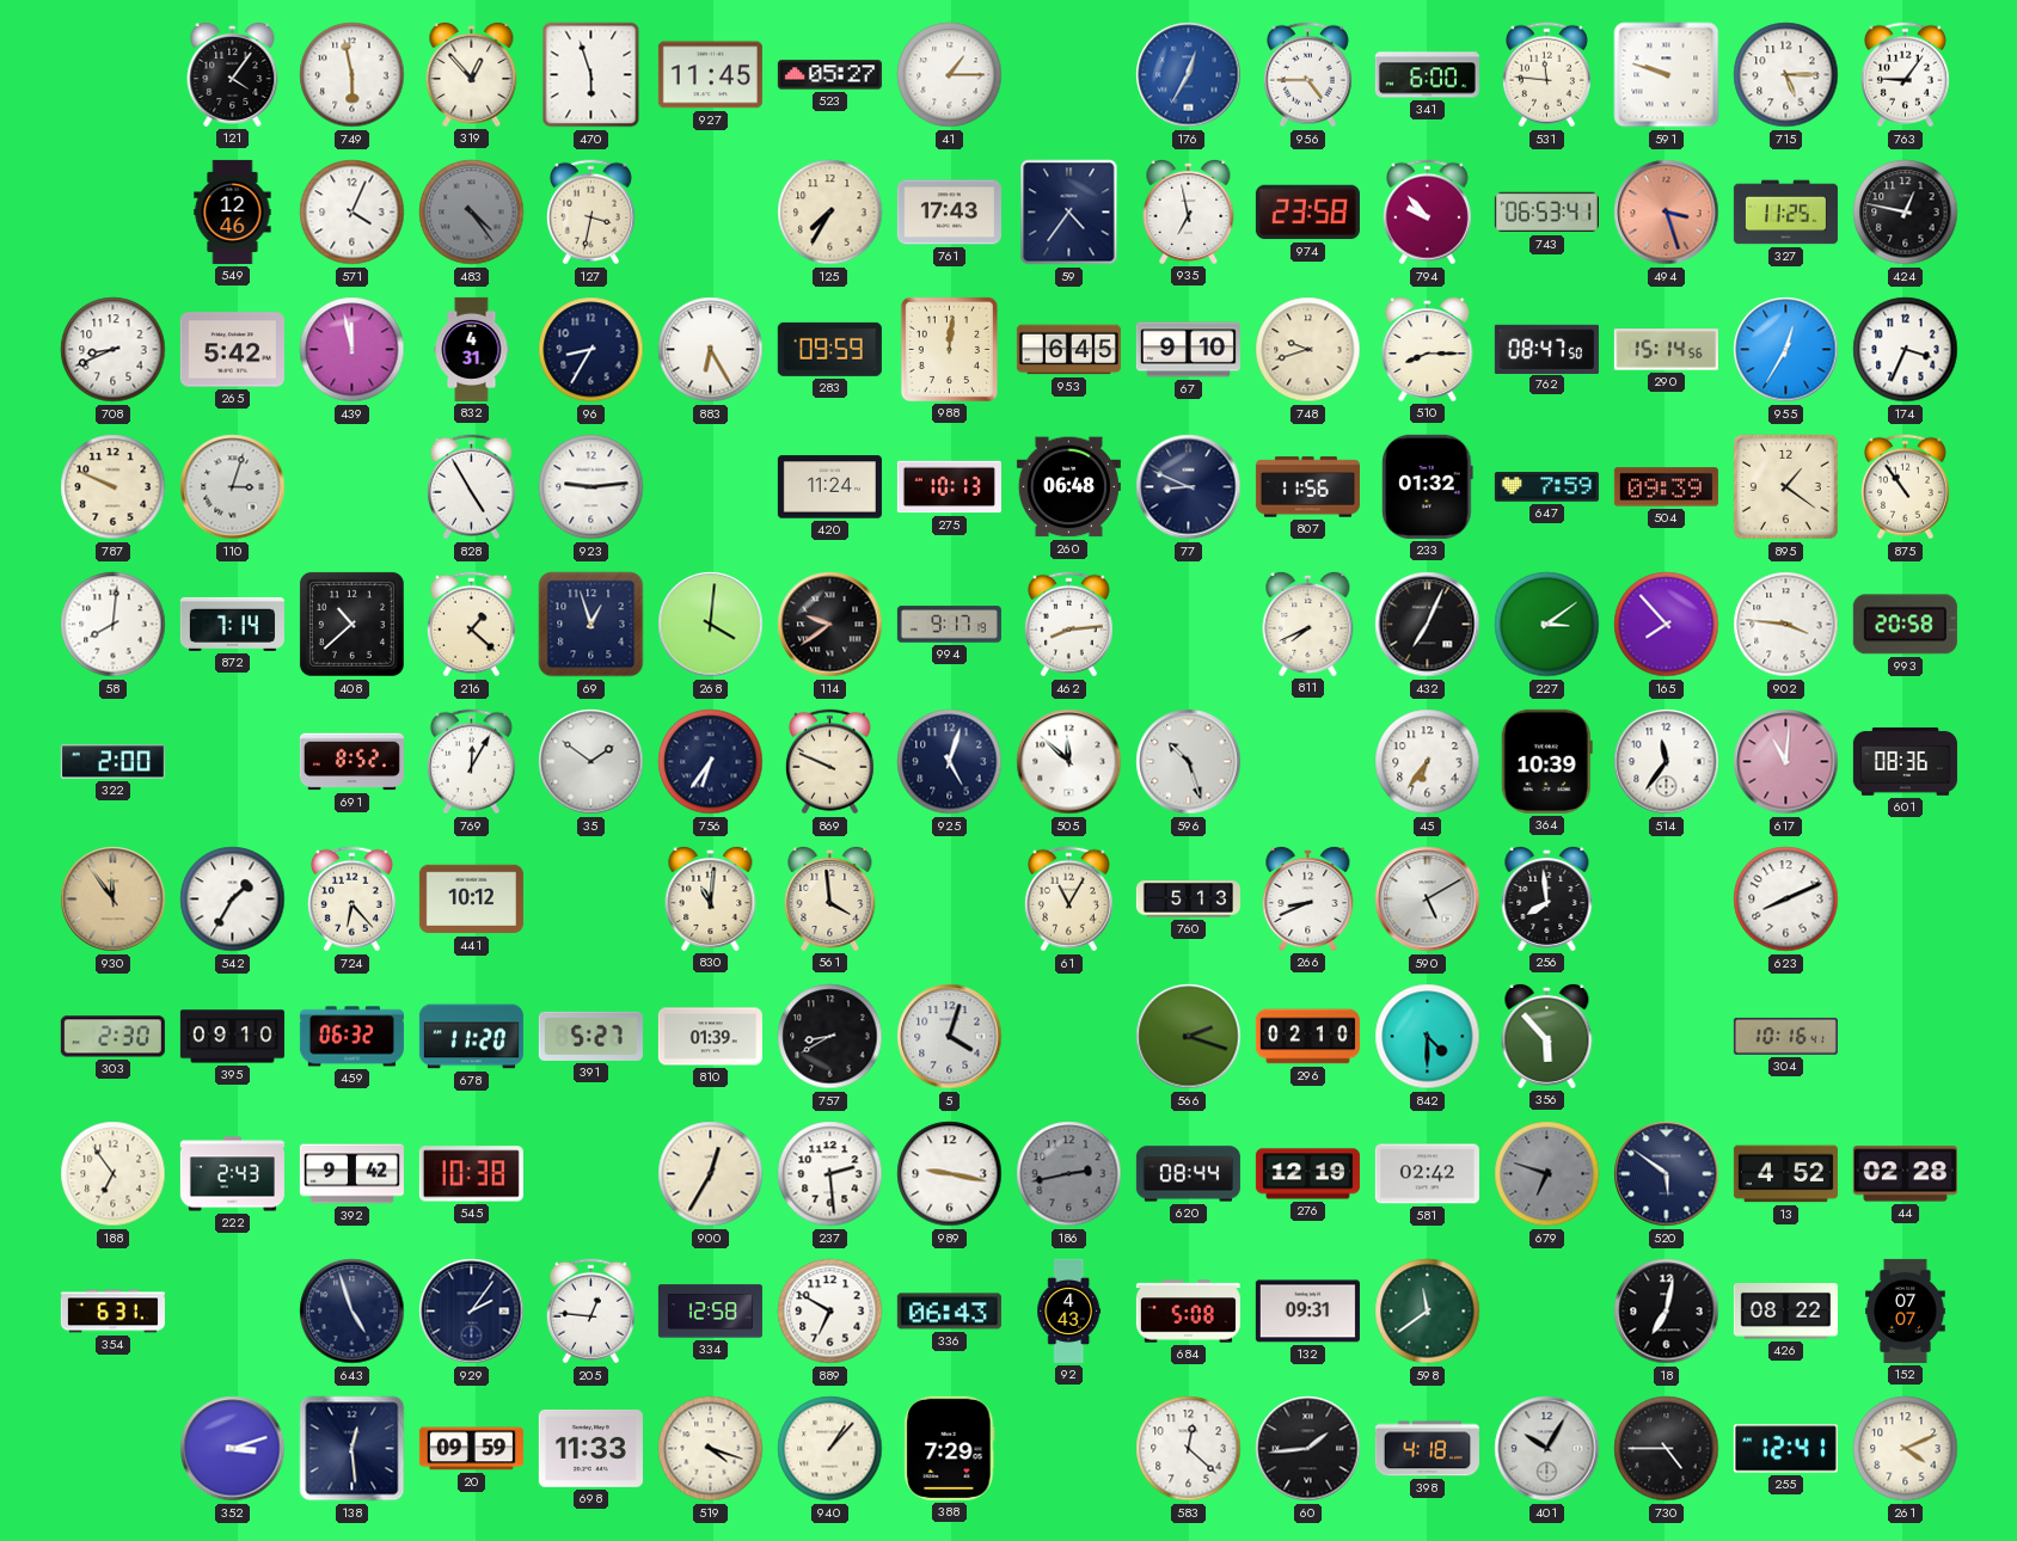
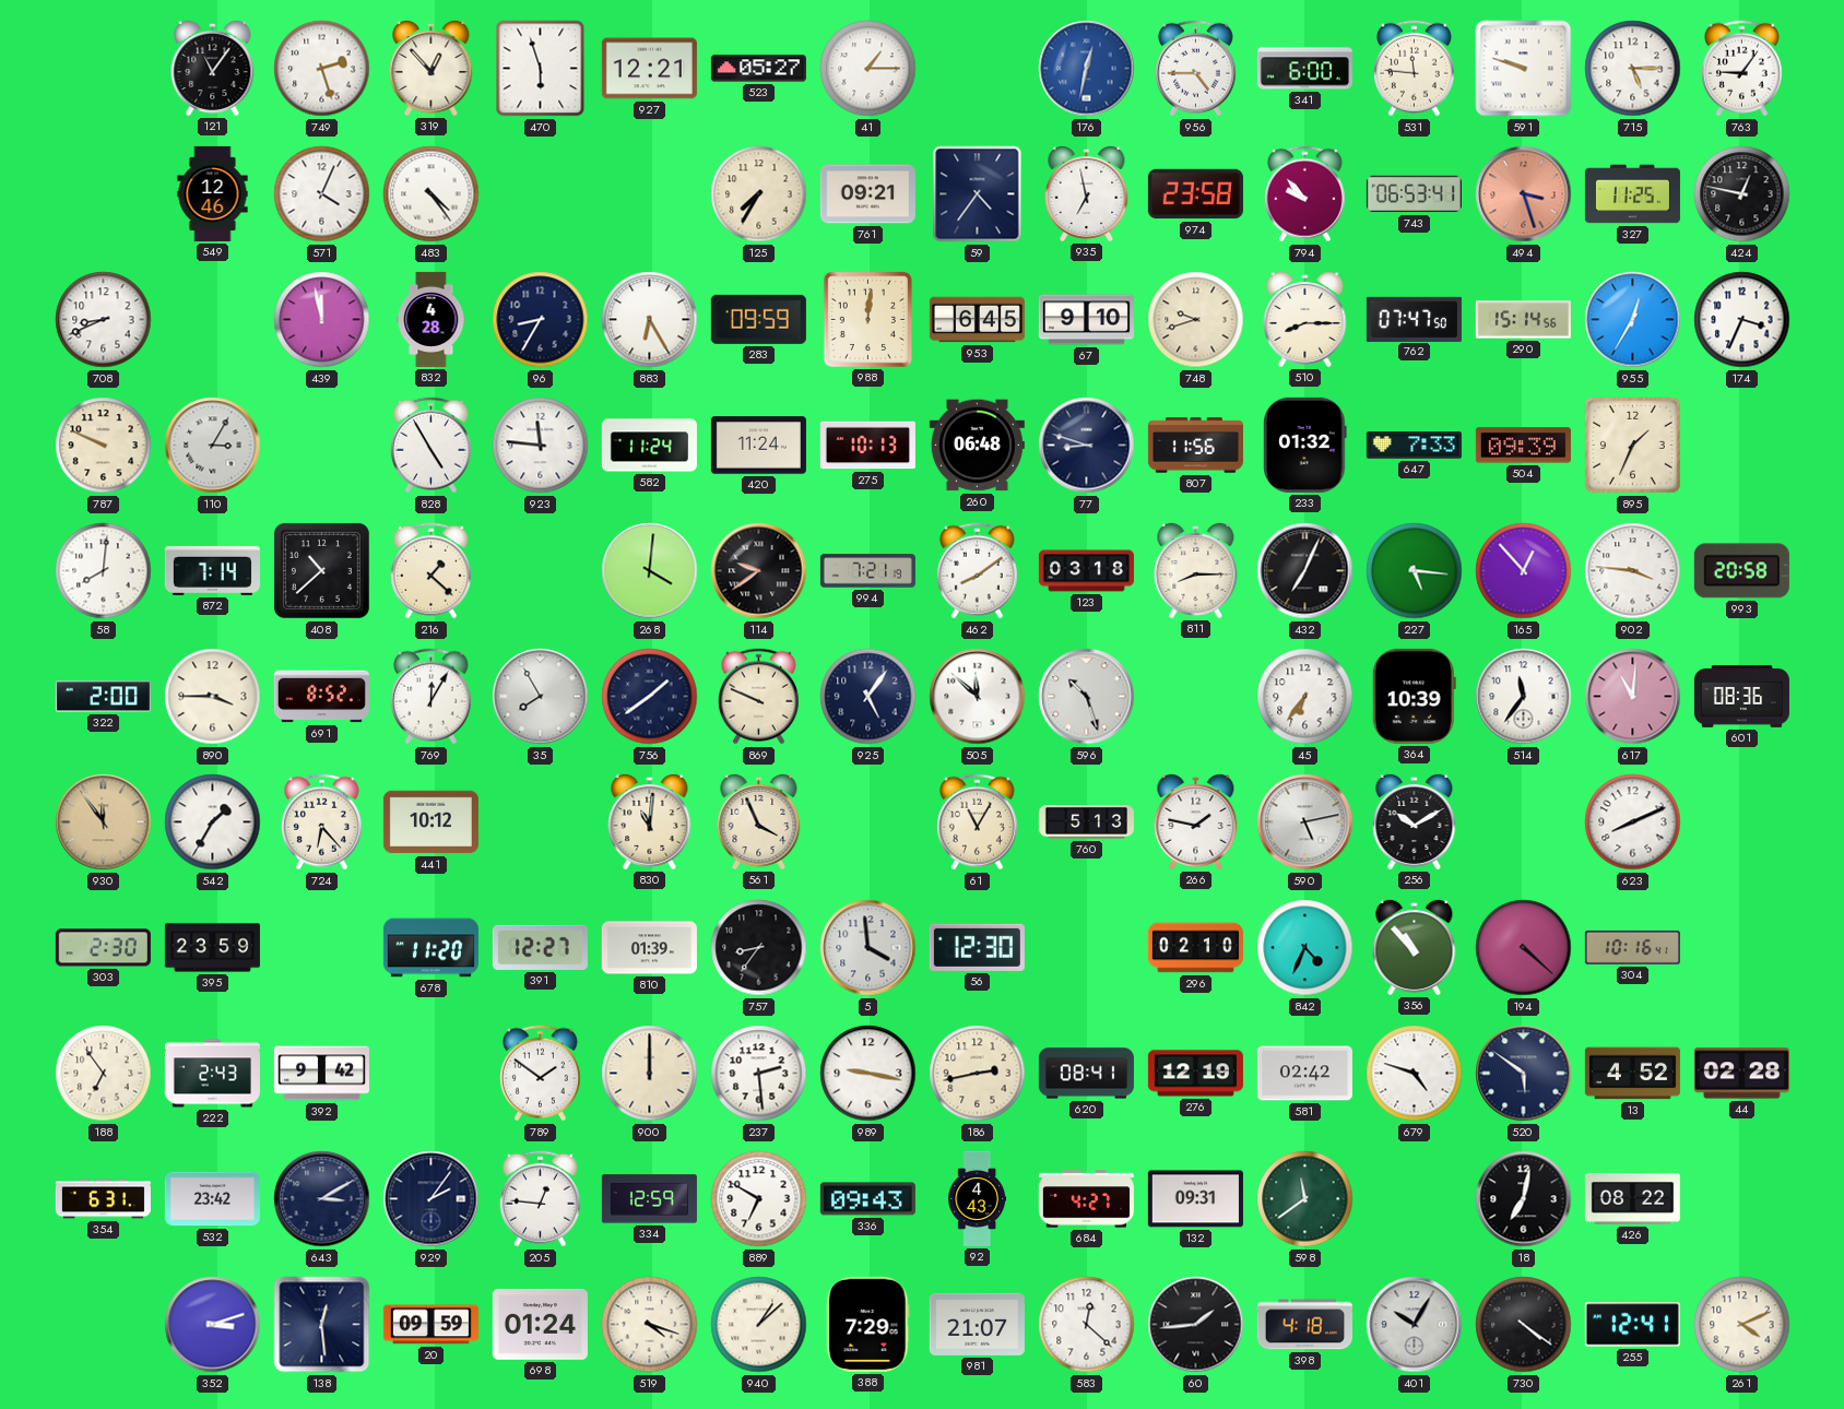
121: 4:06 -> 11:06
749: 5:58 -> 2:27
927: 11:45 -> 12:21
176: 12:35 -> 12:32
483 dial: grey -> white
127: 3:32 -> none
761: 17:43 -> 09:21
265: 5:42 -> none
832: 4:31 -> 4:28
762: 08:47 -> 07:47
110: 3:03 -> 3:05
923: 9:14 -> 11:46
582: none -> 11:24
77: 8:49 -> 8:48
647: 7:59 -> 7:33
895: 1:21 -> 1:34
875: 10:54 -> none
69: 12:57 -> none
994: 9:17 -> 7:21
462: 8:14 -> 8:09
123: none -> 03:18
811: 7:41 -> 8:15
227: 3:09 -> 5:16
165: 7:53 -> 12:53
890: none -> 3:45
35: 1:51 -> 7:55
756: 6:36 -> 1:39
925: 5:03 -> 5:06
561: 3:59 -> 3:56
266: 8:41 -> 1:47
590: 5:10 -> 5:13
256: 7:59 -> 10:10
395: 09:10 -> 23:59
459: 06:32 -> none
391: 5:27 -> 12:27
757: 8:40 -> 8:36
5: 4:03 -> 3:59
56: none -> 12:30
566: 2:18 -> none
842: 4:30 -> 4:34
356: 5:53 -> 10:53
194: none -> 4:22
545: 10:38 -> none
789: none -> 1:51
900: 12:35 -> 12:00
186 dial: grey -> cream
620: 08:44 -> 08:41
679: 6:48 -> 4:48
679 dial: grey -> white
532: none -> 23:42
643: 4:57 -> 3:10
334: 12:58 -> 12:59
336: 06:43 -> 09:43
684: 5:08 -> 4:27
152: 07:07 -> none
698: 11:33 -> 01:24
940: 1:07 -> 1:08
981: none -> 21:07
730: 4:45 -> 4:21
